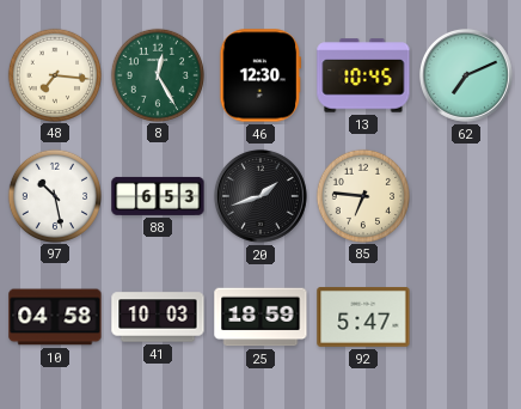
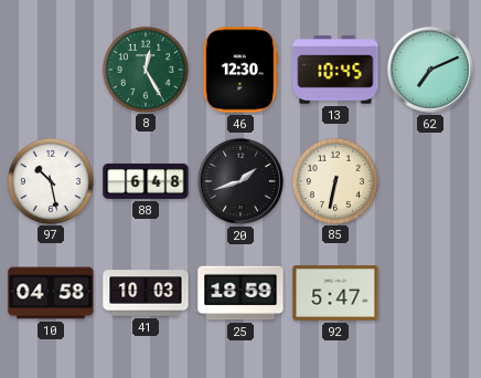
48: 7:16 -> none
88: 6:53 -> 6:48
85: 6:46 -> 6:32
